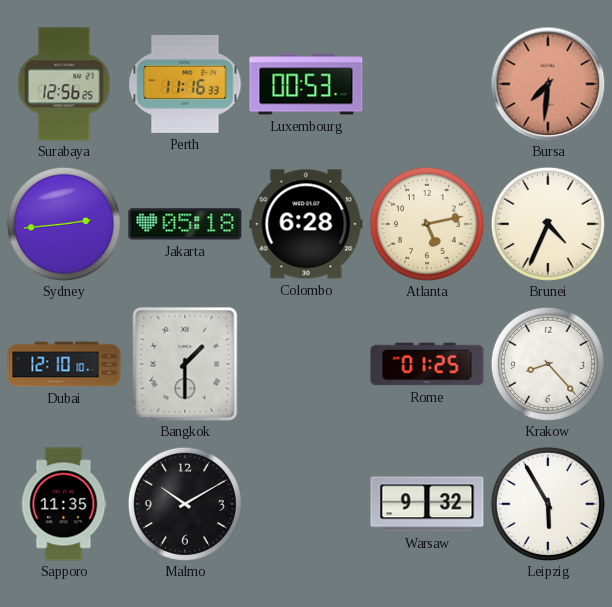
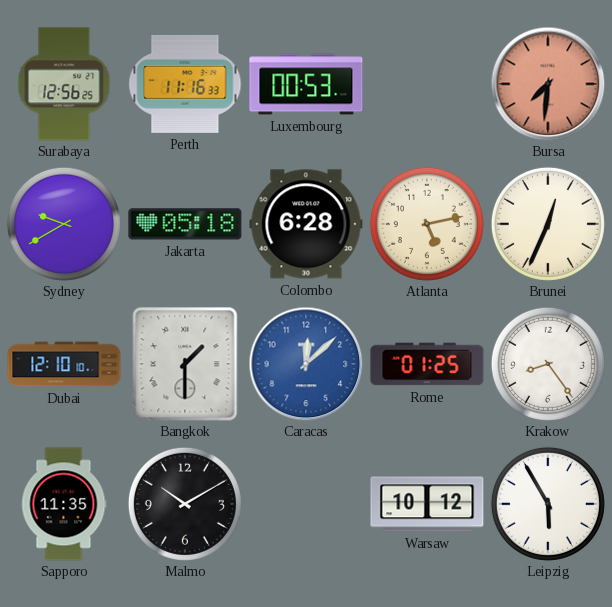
Sydney: 2:44 -> 9:40
Brunei: 4:34 -> 12:34
Caracas: none -> 12:08
Krakow: 8:23 -> 8:24
Warsaw: 9:32 -> 10:12
